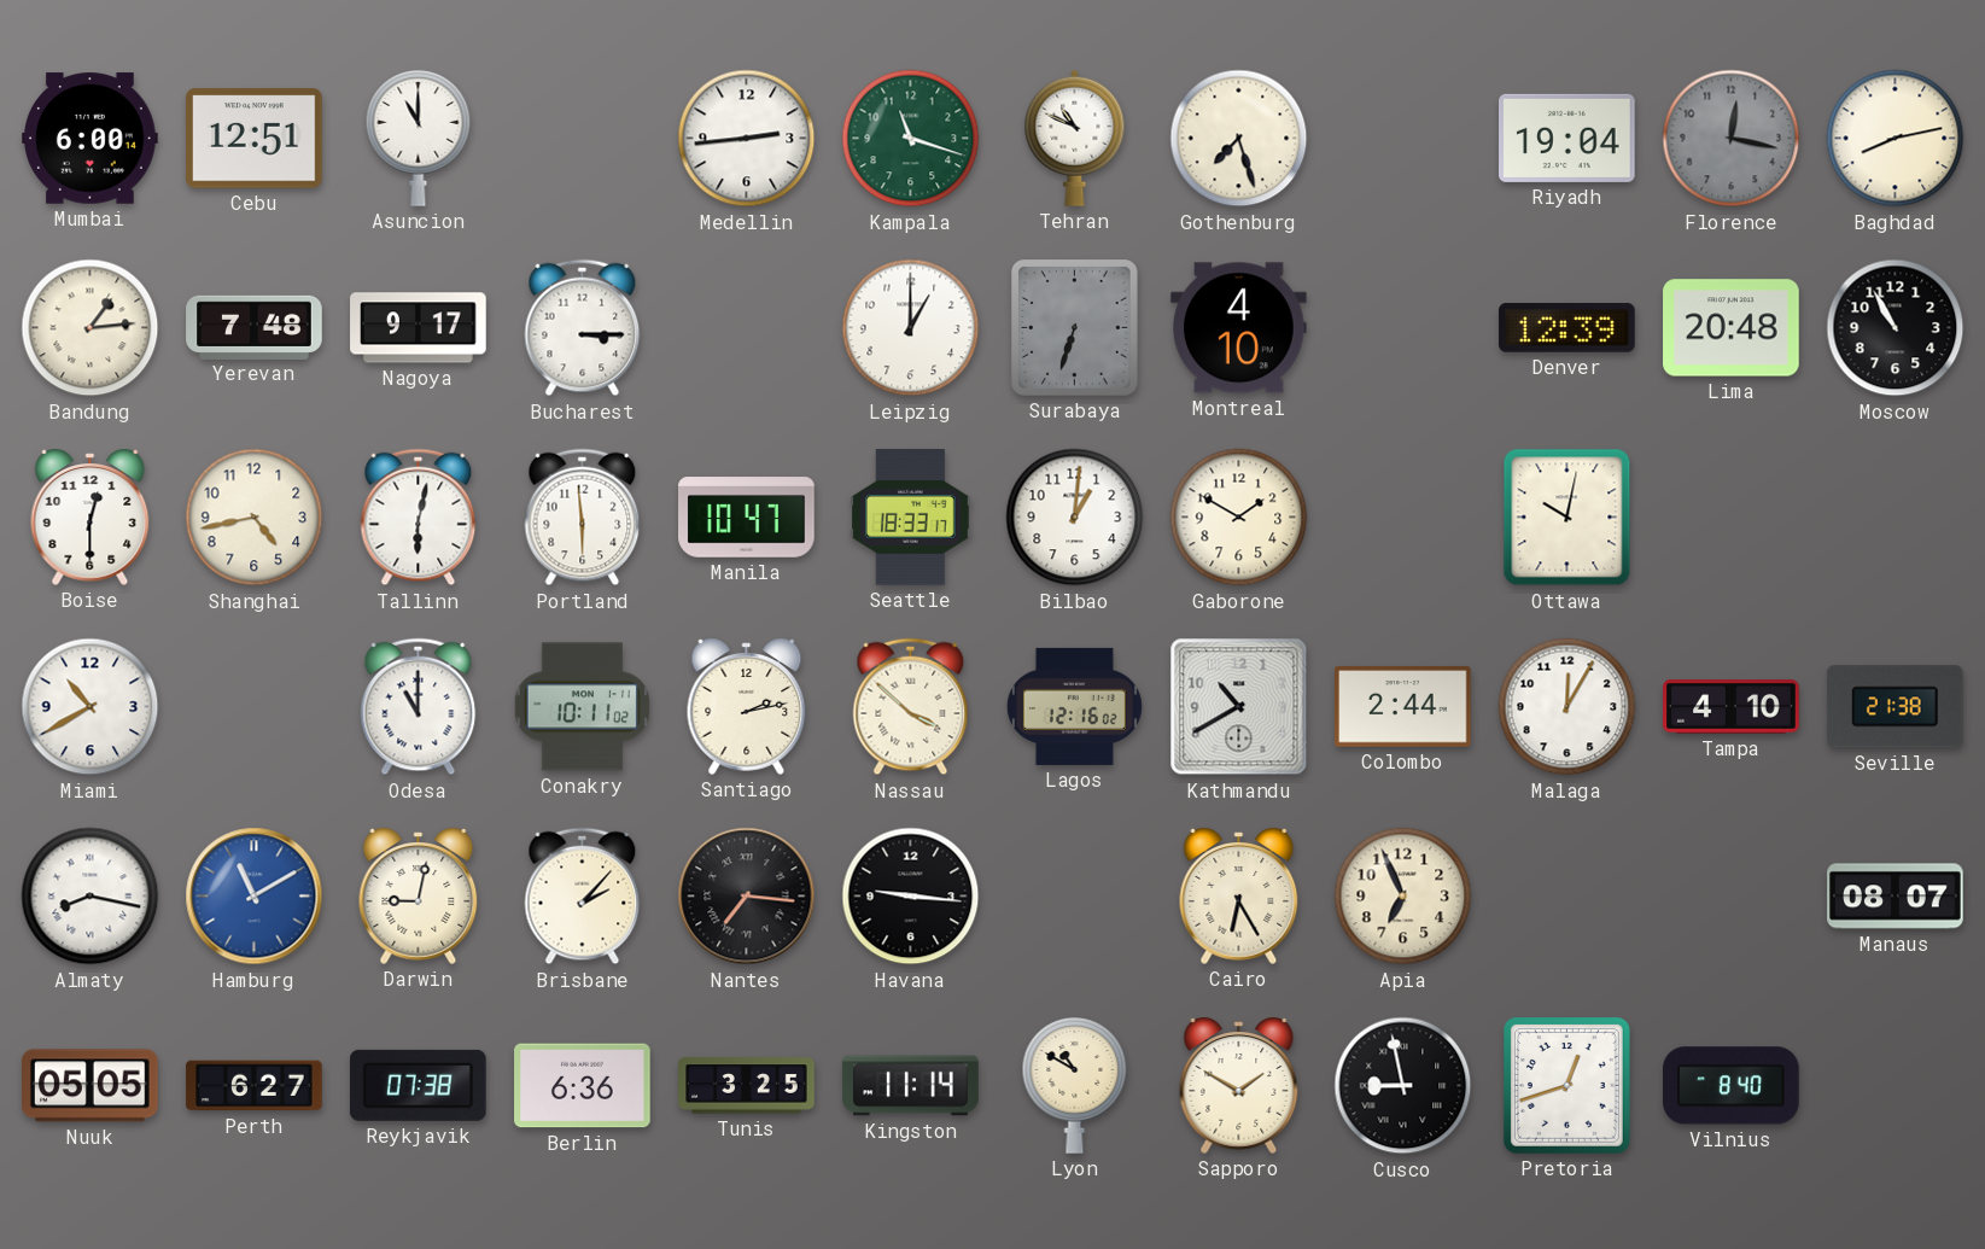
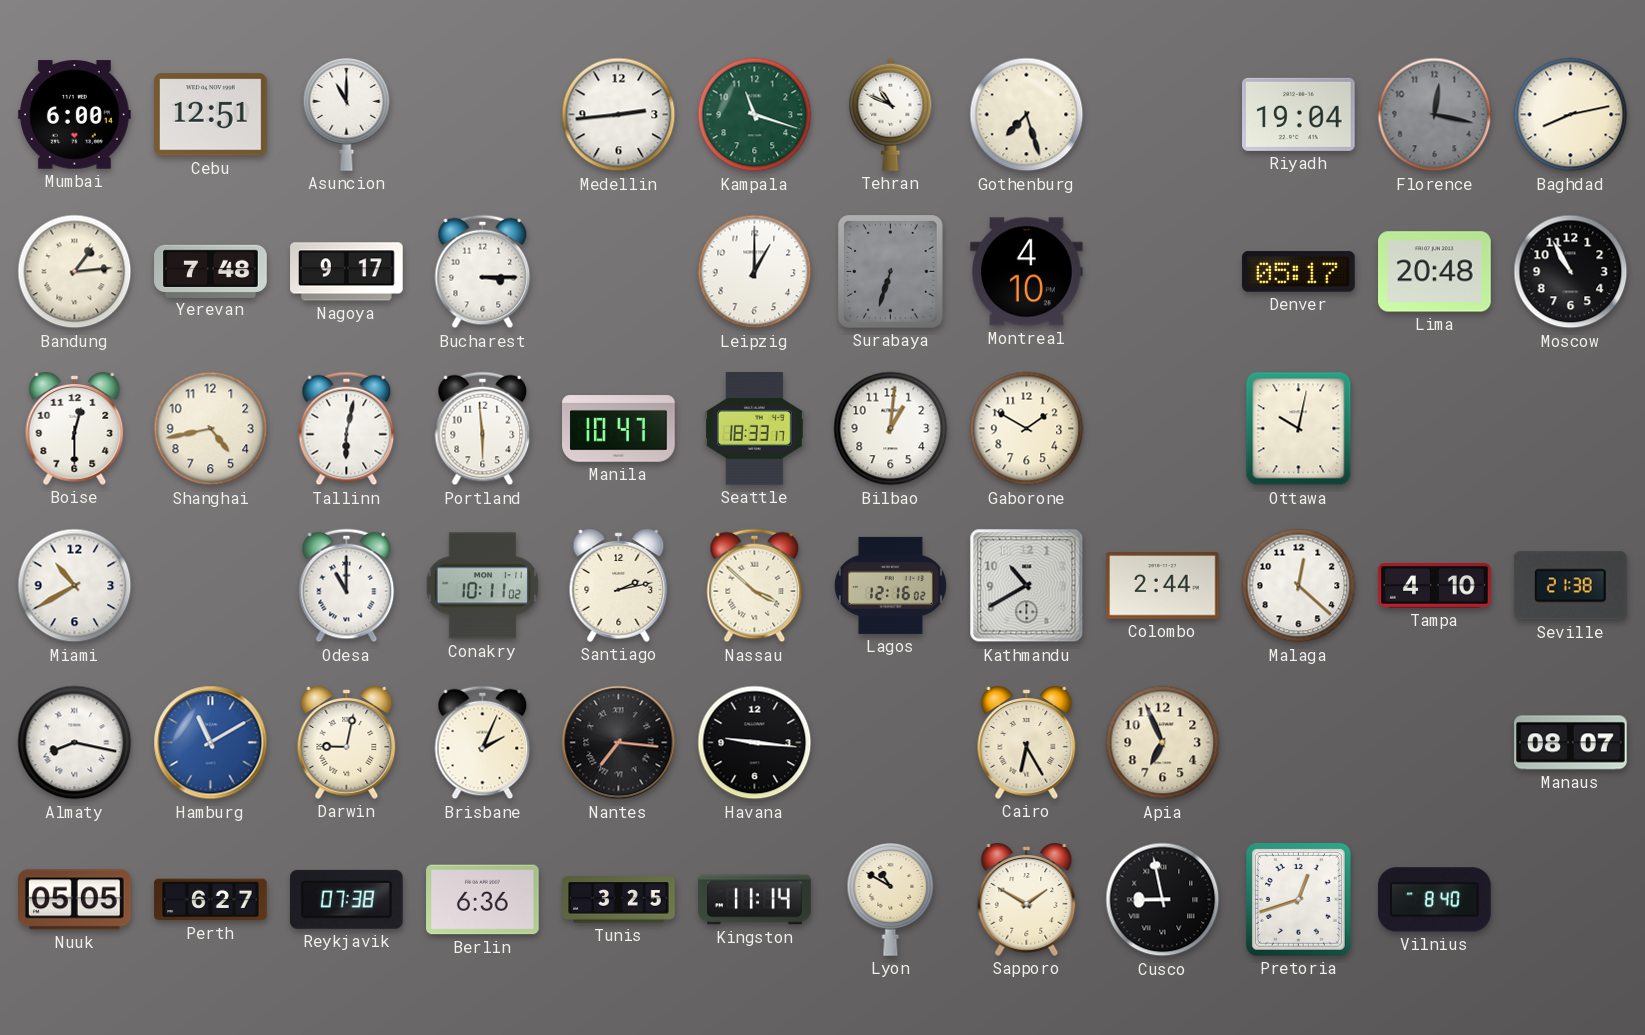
Denver: 12:39 -> 05:17
Malaga: 12:05 -> 12:22
Brisbane: 2:07 -> 2:04
